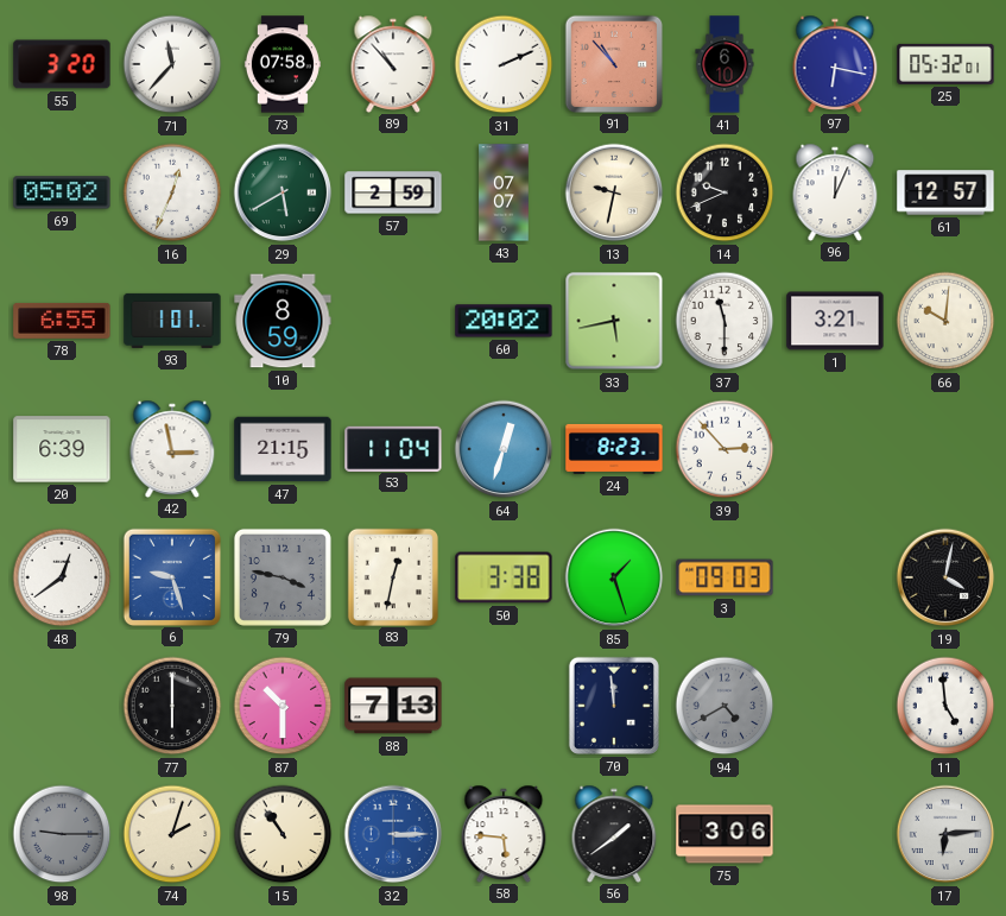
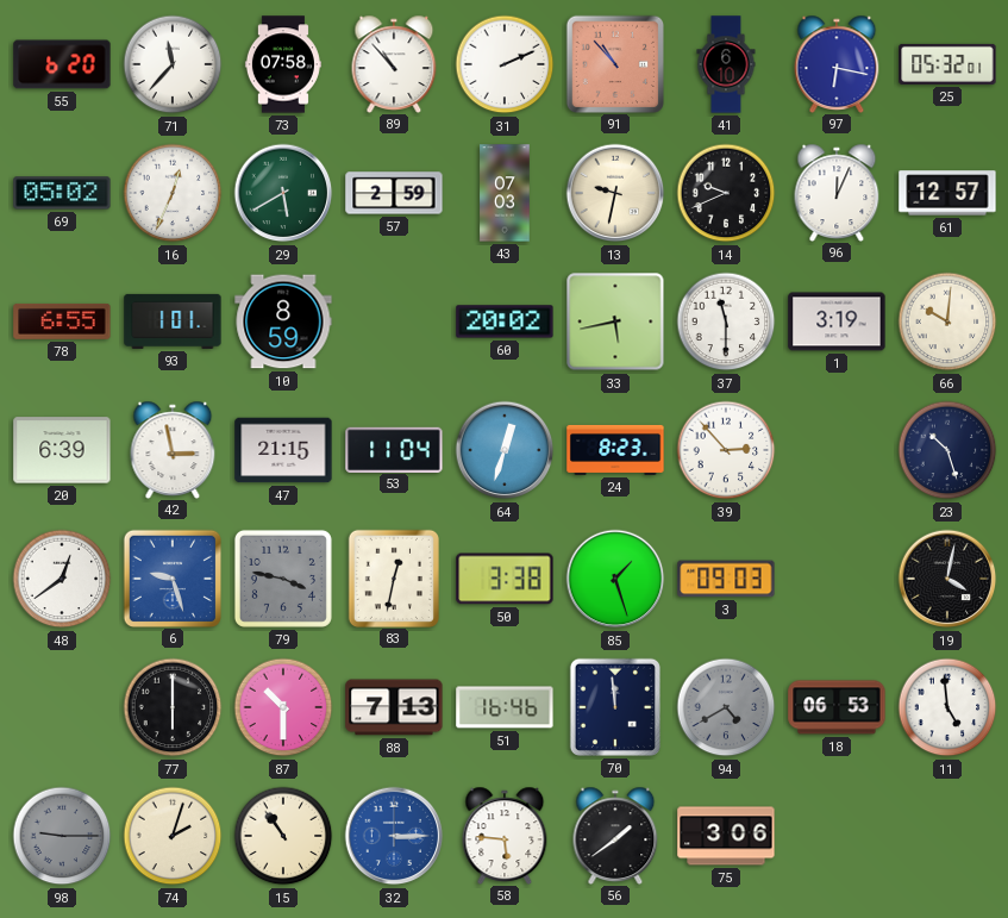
55: 3:20 -> 6:20
43: 07:07 -> 07:03
1: 3:21 -> 3:19
23: none -> 10:27
51: none -> 16:46
18: none -> 06:53
17: 6:14 -> none
